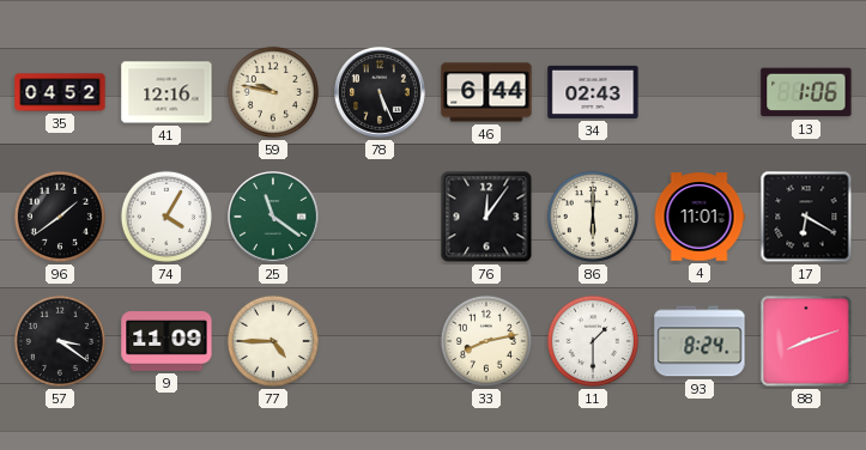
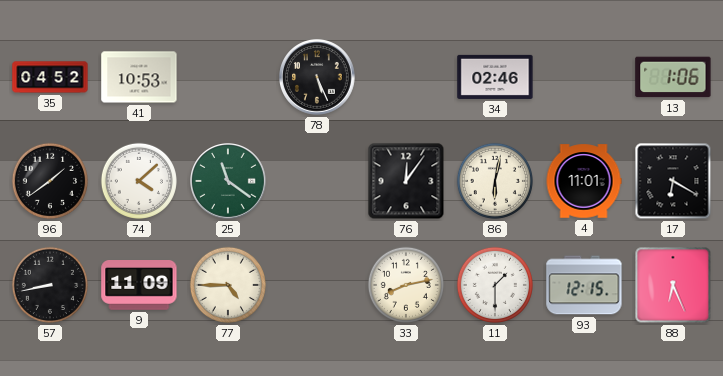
41: 12:16 -> 10:53
59: 9:47 -> none
46: 6:44 -> none
34: 02:43 -> 02:46
74: 4:05 -> 4:08
86: 6:00 -> 6:02
57: 3:21 -> 8:43
93: 8:24 -> 12:15
88: 8:12 -> 6:26
